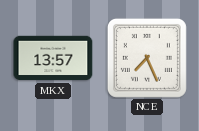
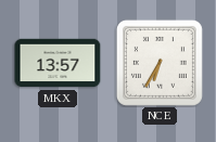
NCE: 7:26 -> 6:35
